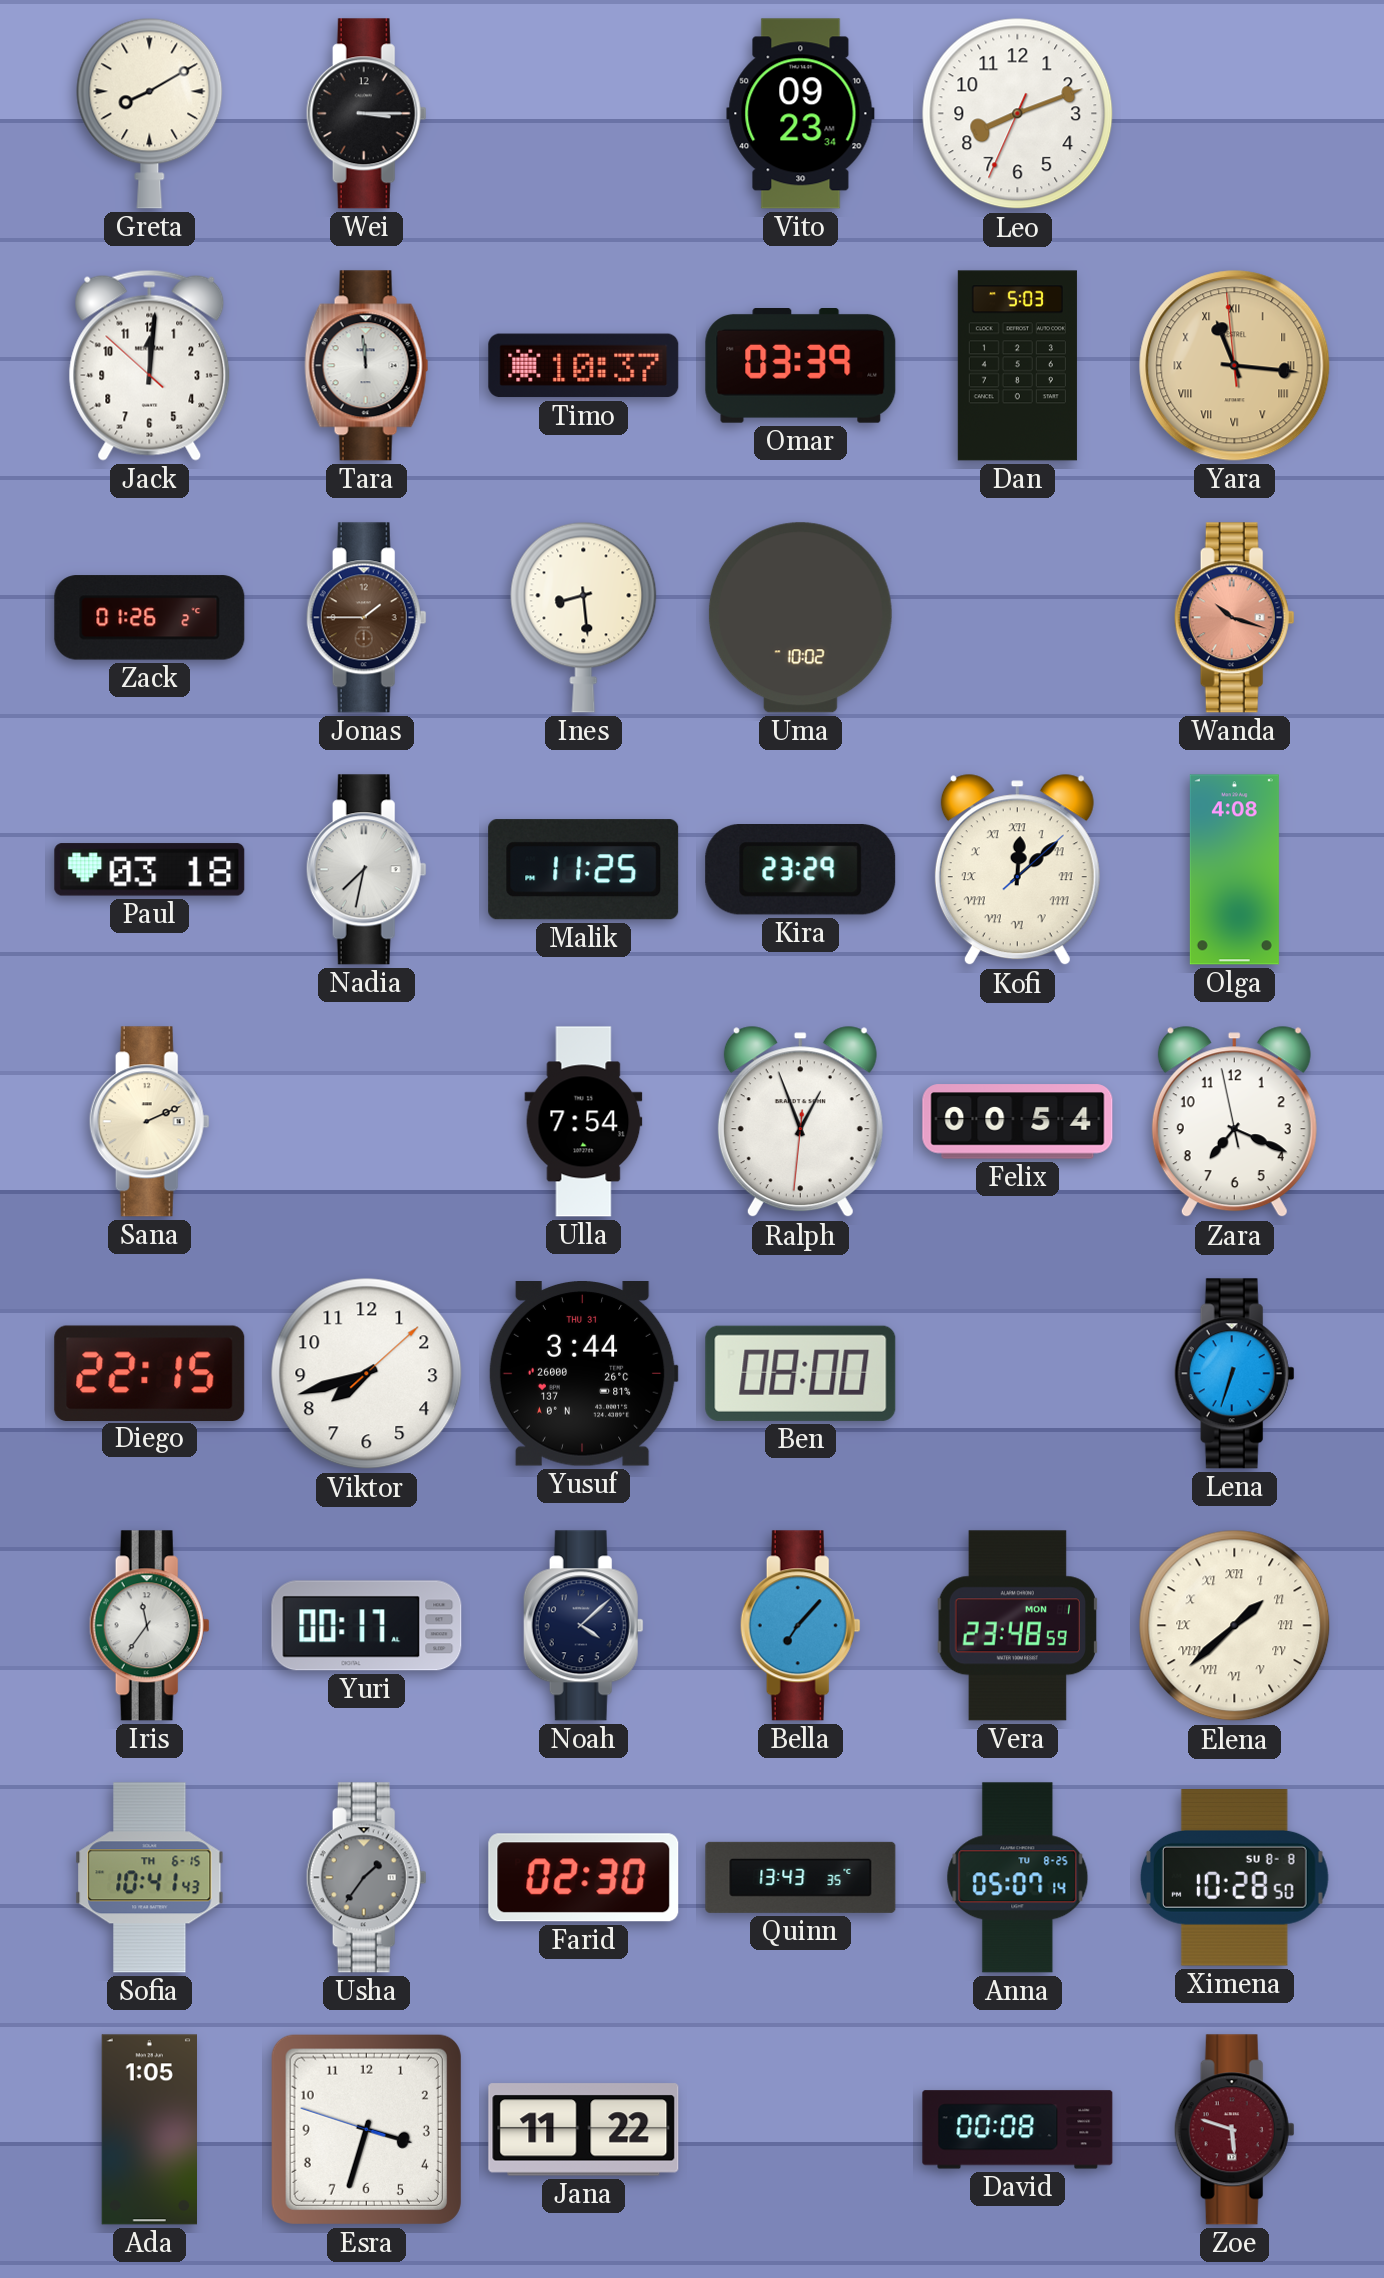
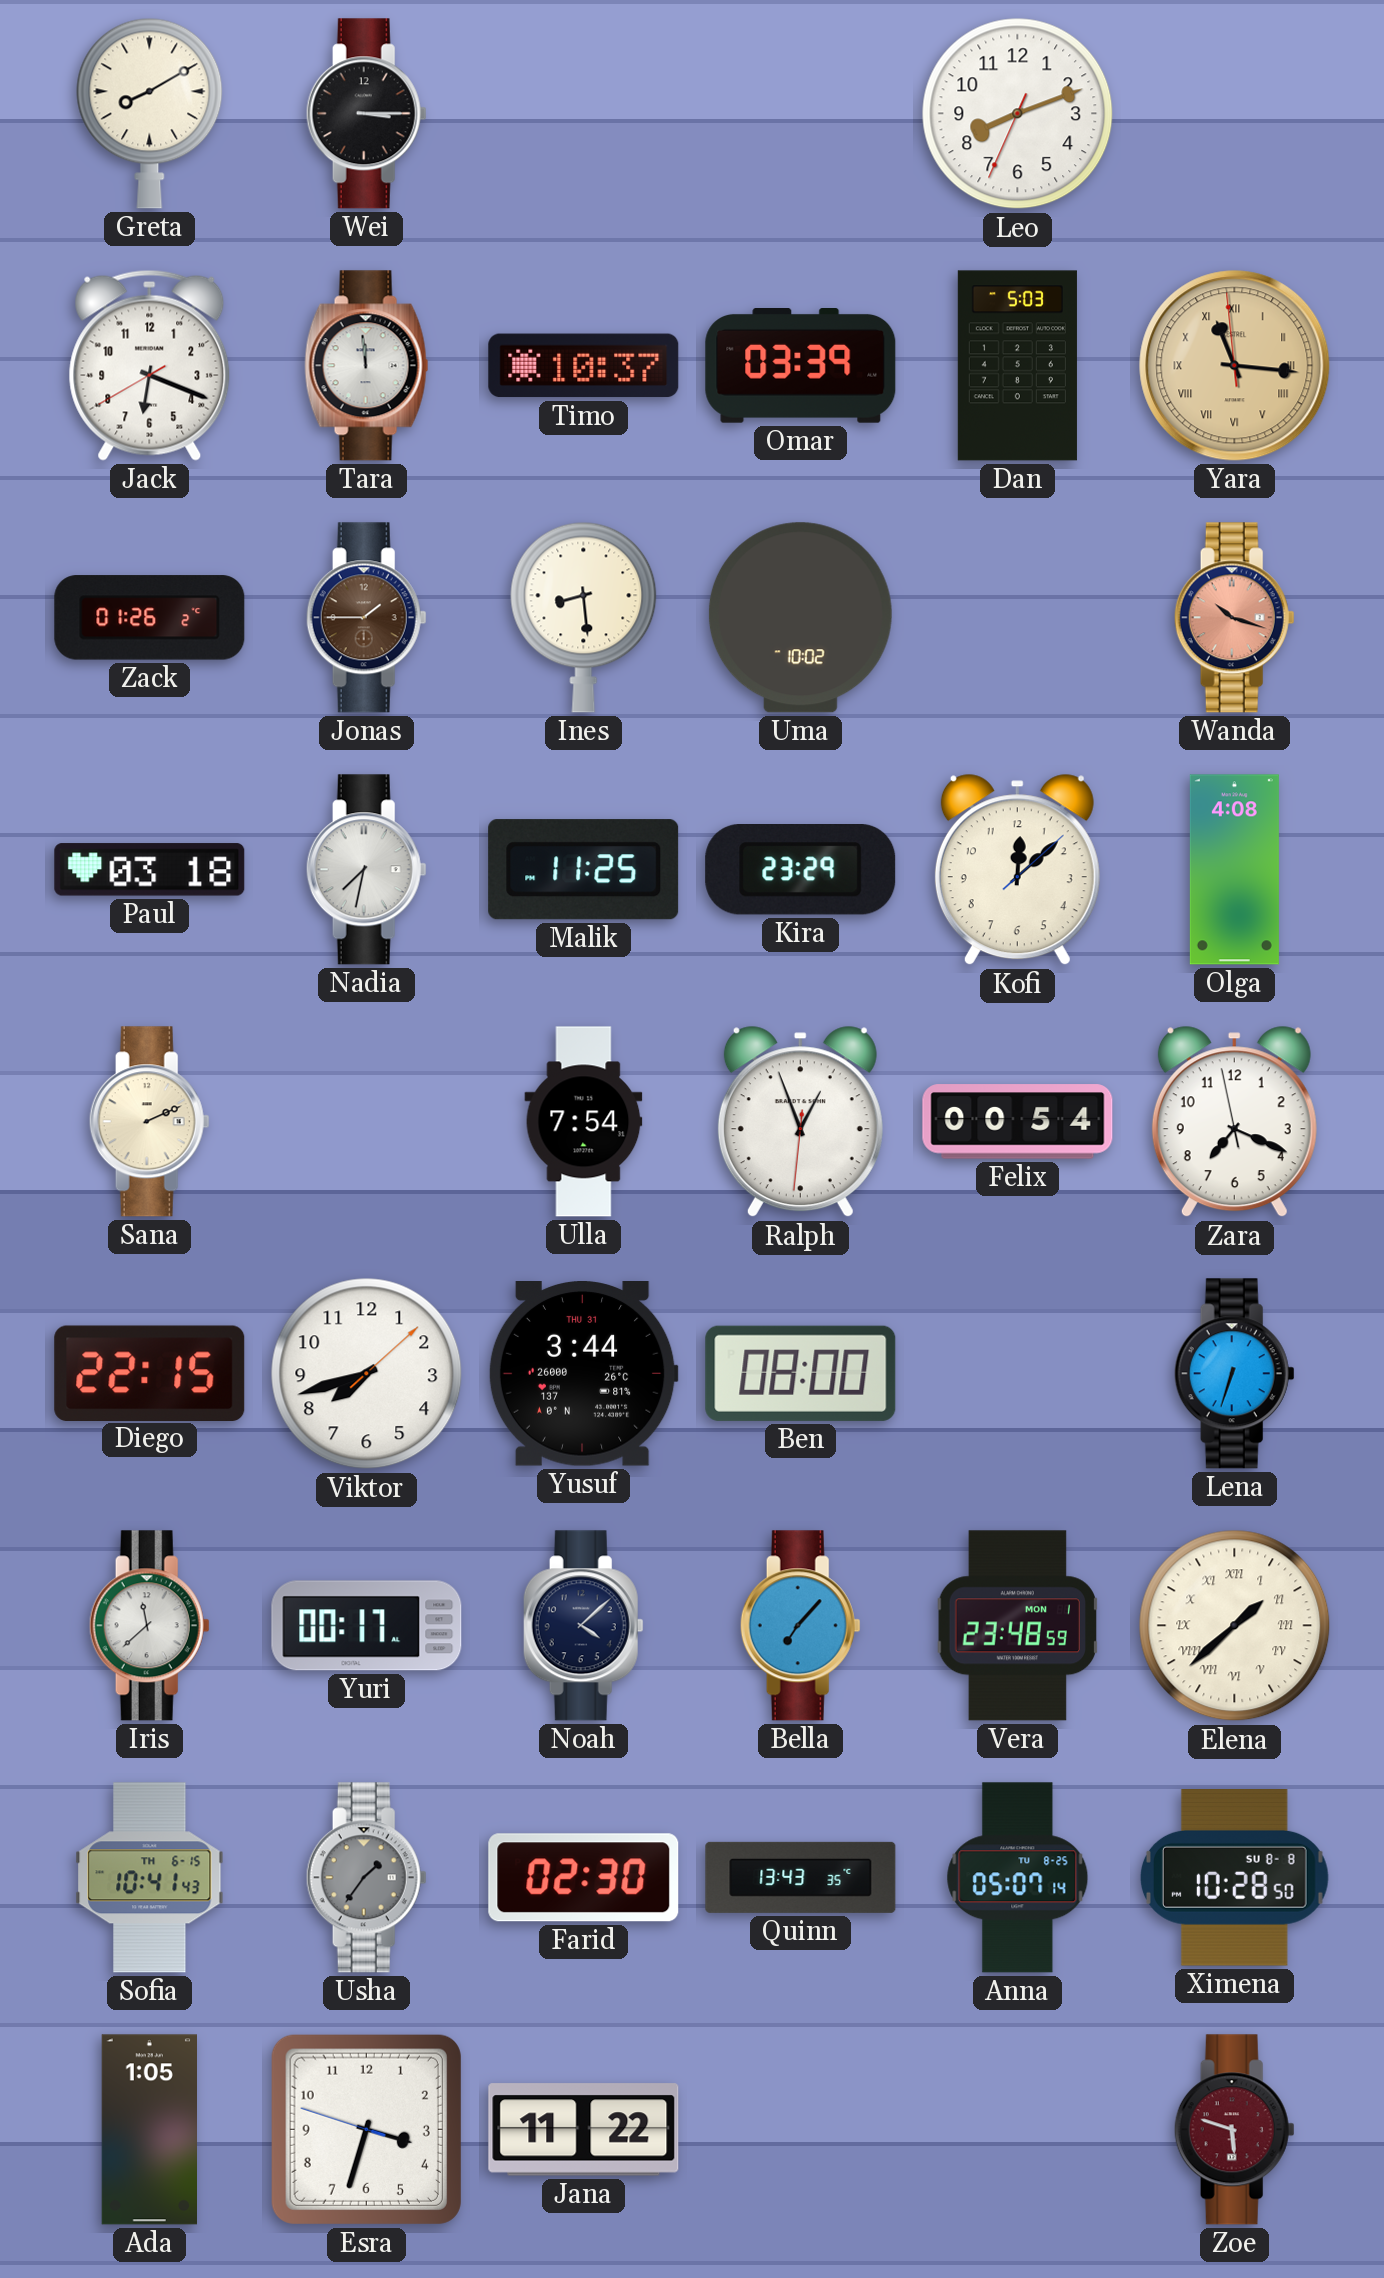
Vito: 09:23 -> none
Jack: 12:00 -> 6:18
Kofi numerals: Roman -> Arabic
Iris: 11:36 -> 11:38
David: 00:08 -> none
